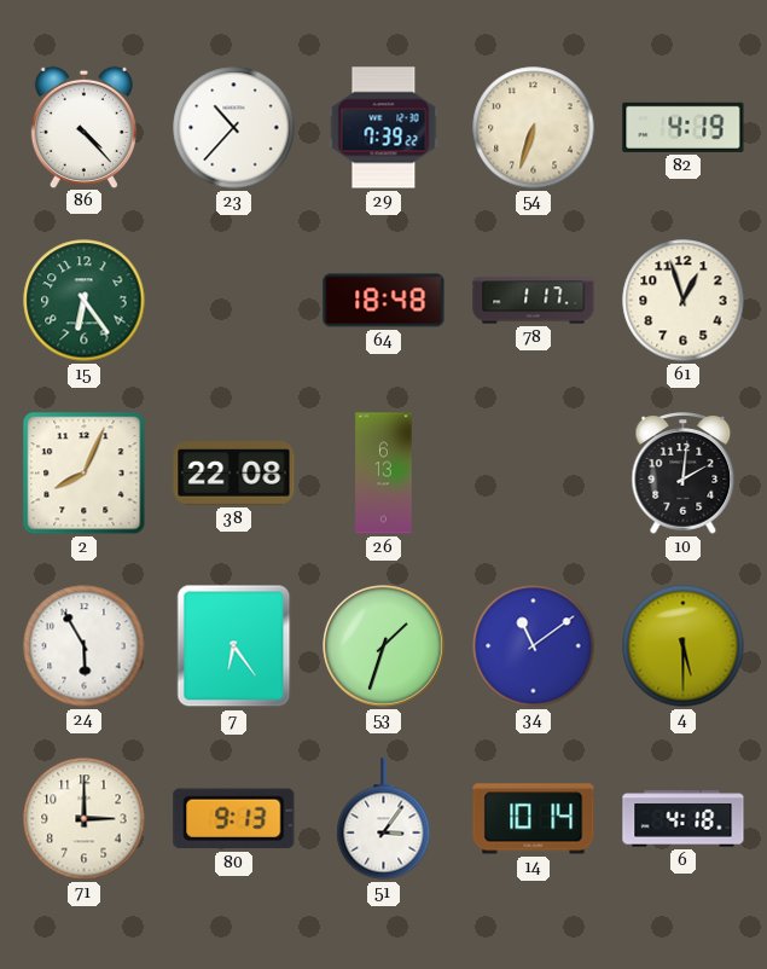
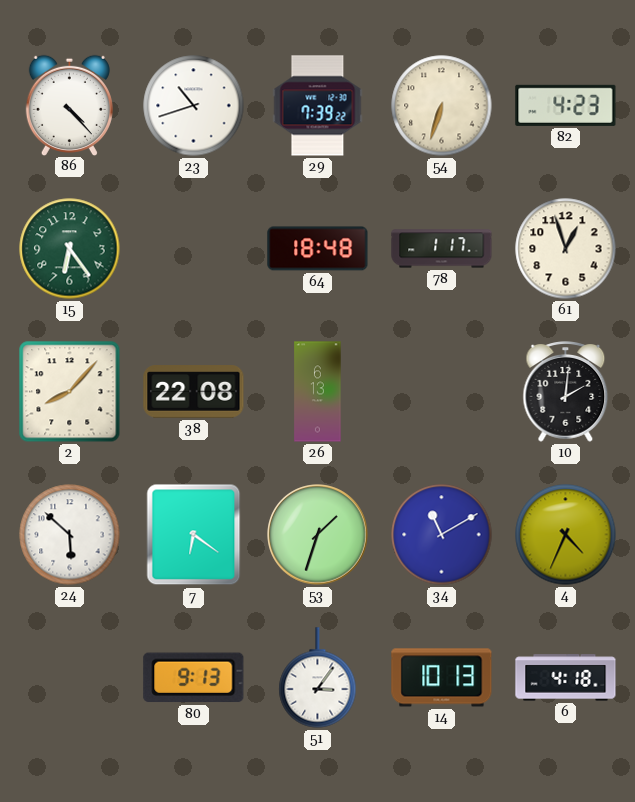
23: 10:37 -> 10:42
82: 4:19 -> 4:23
2: 8:04 -> 8:07
24: 5:55 -> 5:52
7: 6:24 -> 6:21
34: 11:09 -> 11:10
4: 5:30 -> 4:34
71: 3:00 -> none
14: 10:14 -> 10:13
